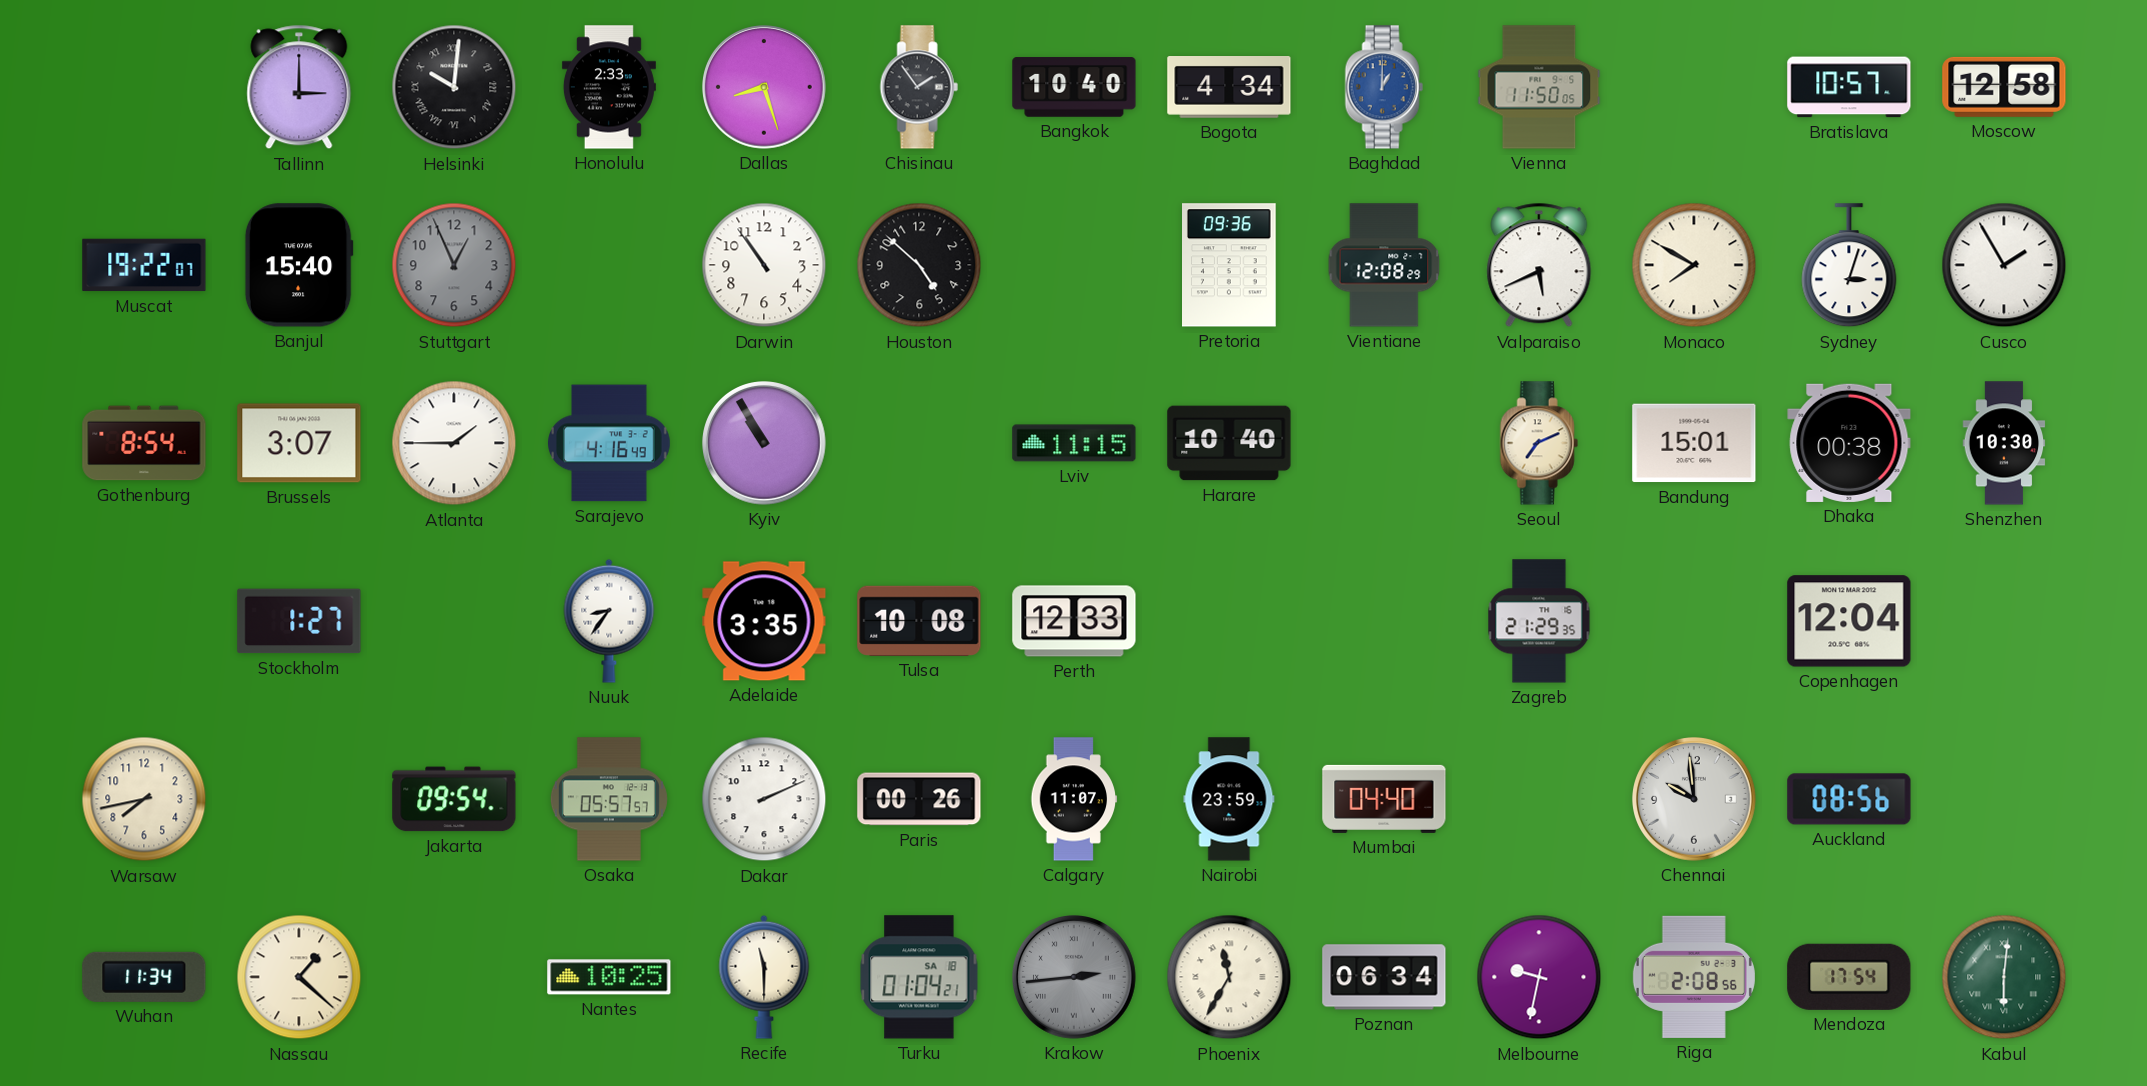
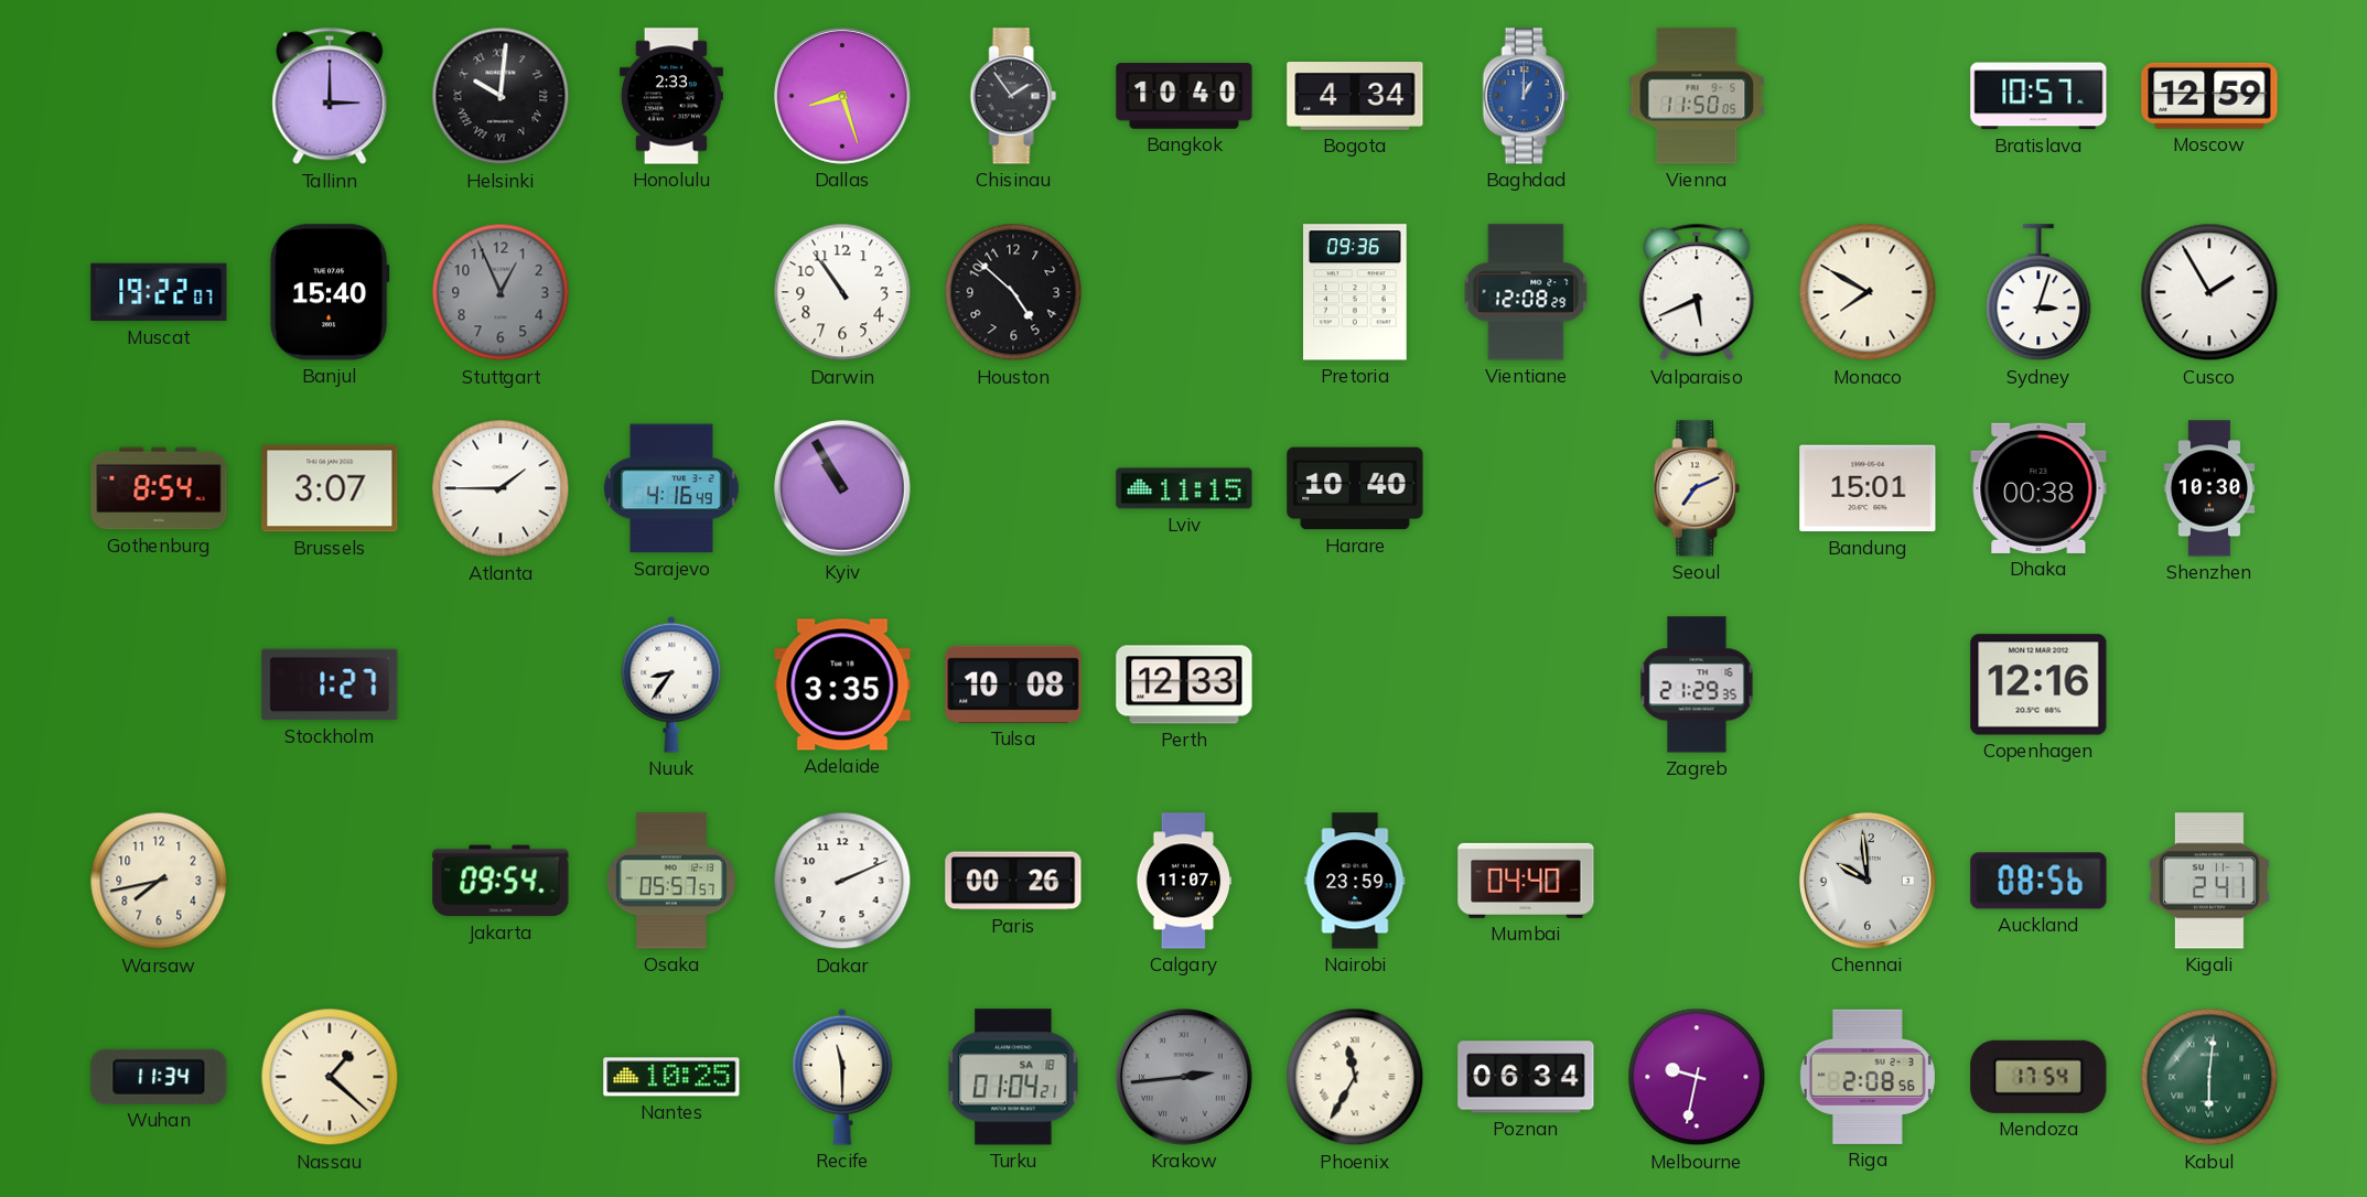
Moscow: 12:58 -> 12:59
Copenhagen: 12:04 -> 12:16
Kigali: none -> 2:41
